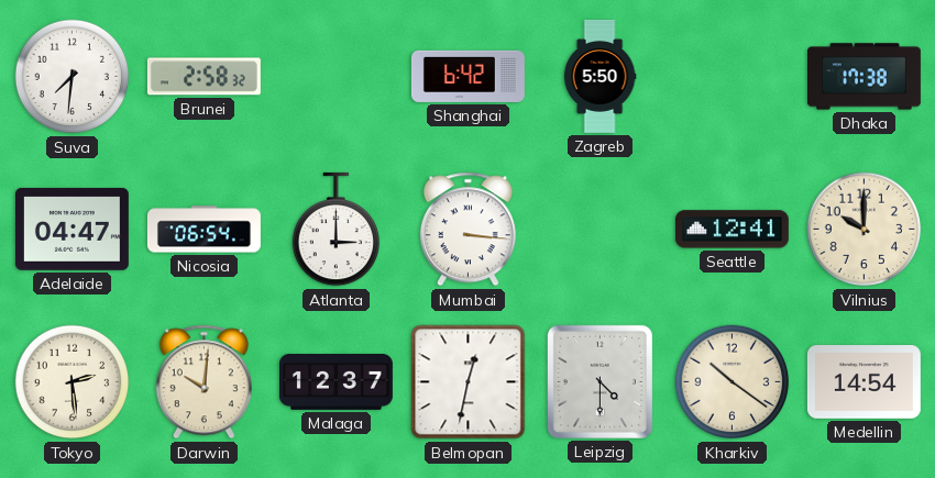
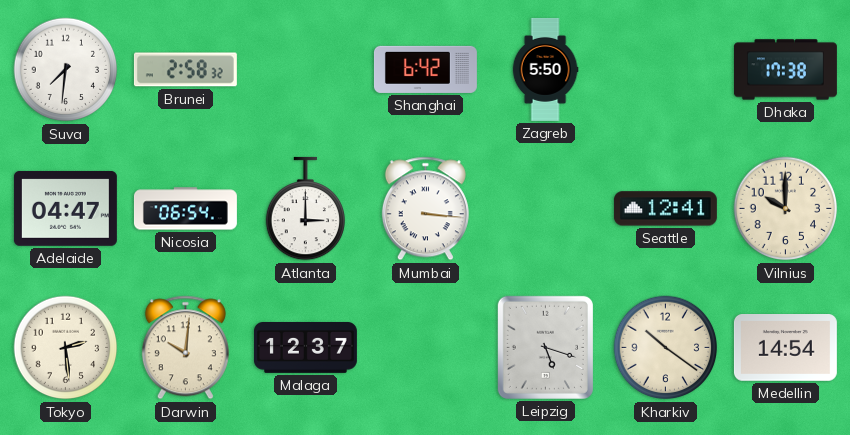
Belmopan: 12:32 -> none
Leipzig: 4:30 -> 5:18
